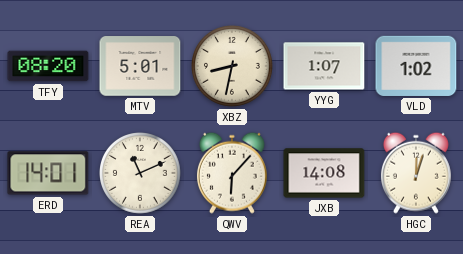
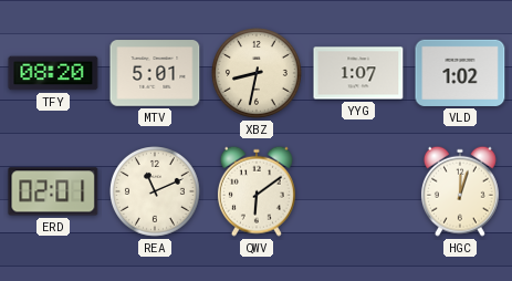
ERD: 14:01 -> 02:01
QWV: 6:07 -> 6:09
JXB: 14:08 -> none
